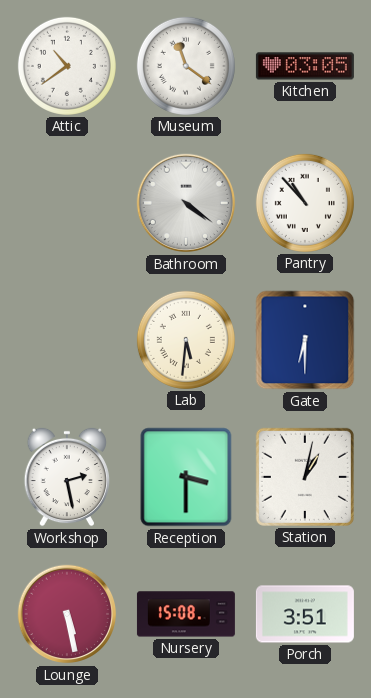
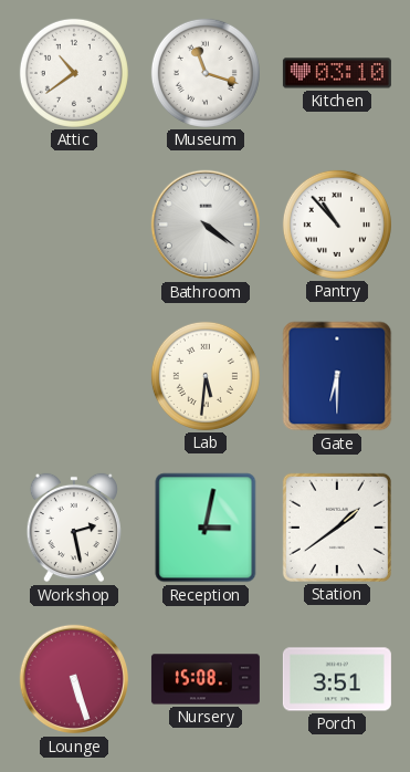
Museum: 11:21 -> 11:18
Kitchen: 03:05 -> 03:10
Reception: 3:30 -> 3:02
Station: 1:02 -> 1:39
Lounge: 5:28 -> 5:27
